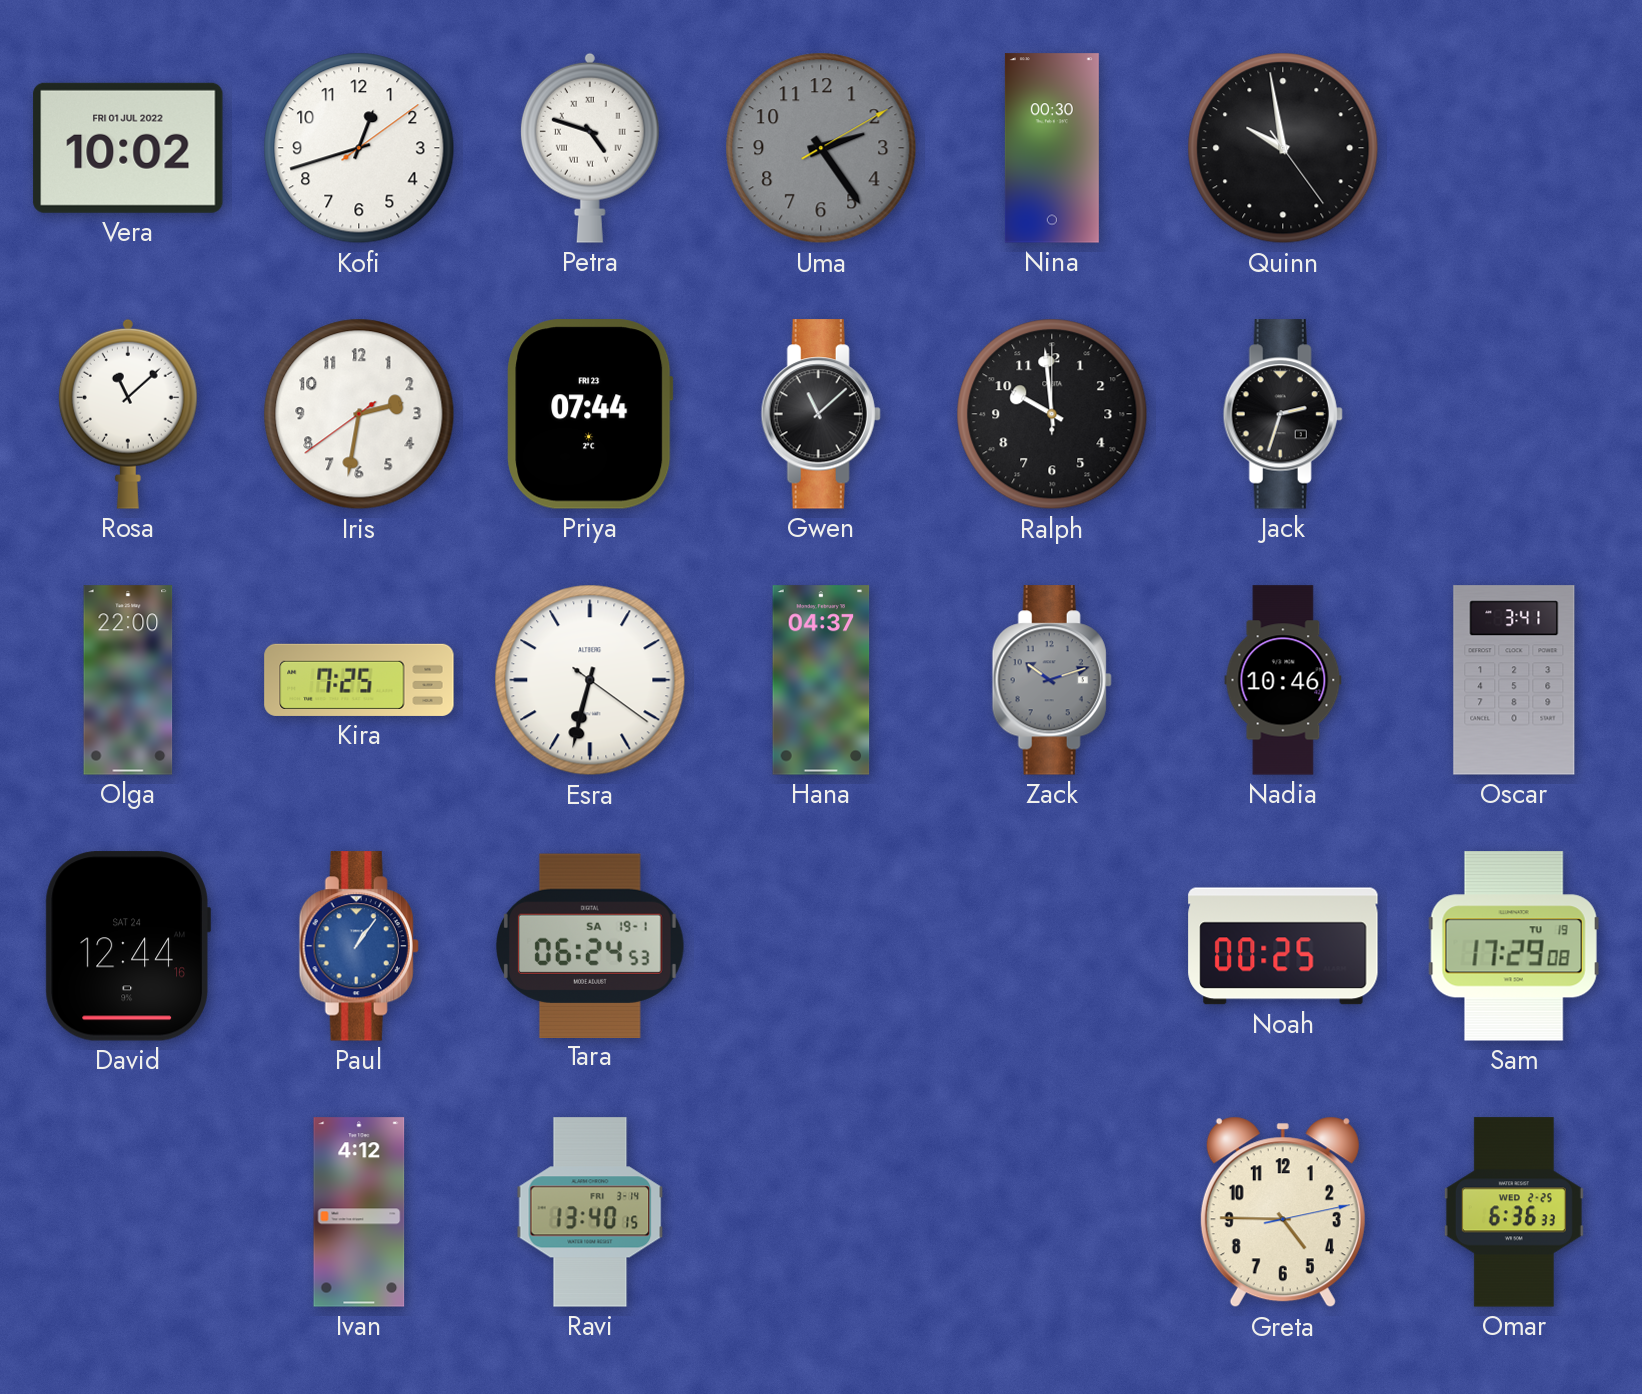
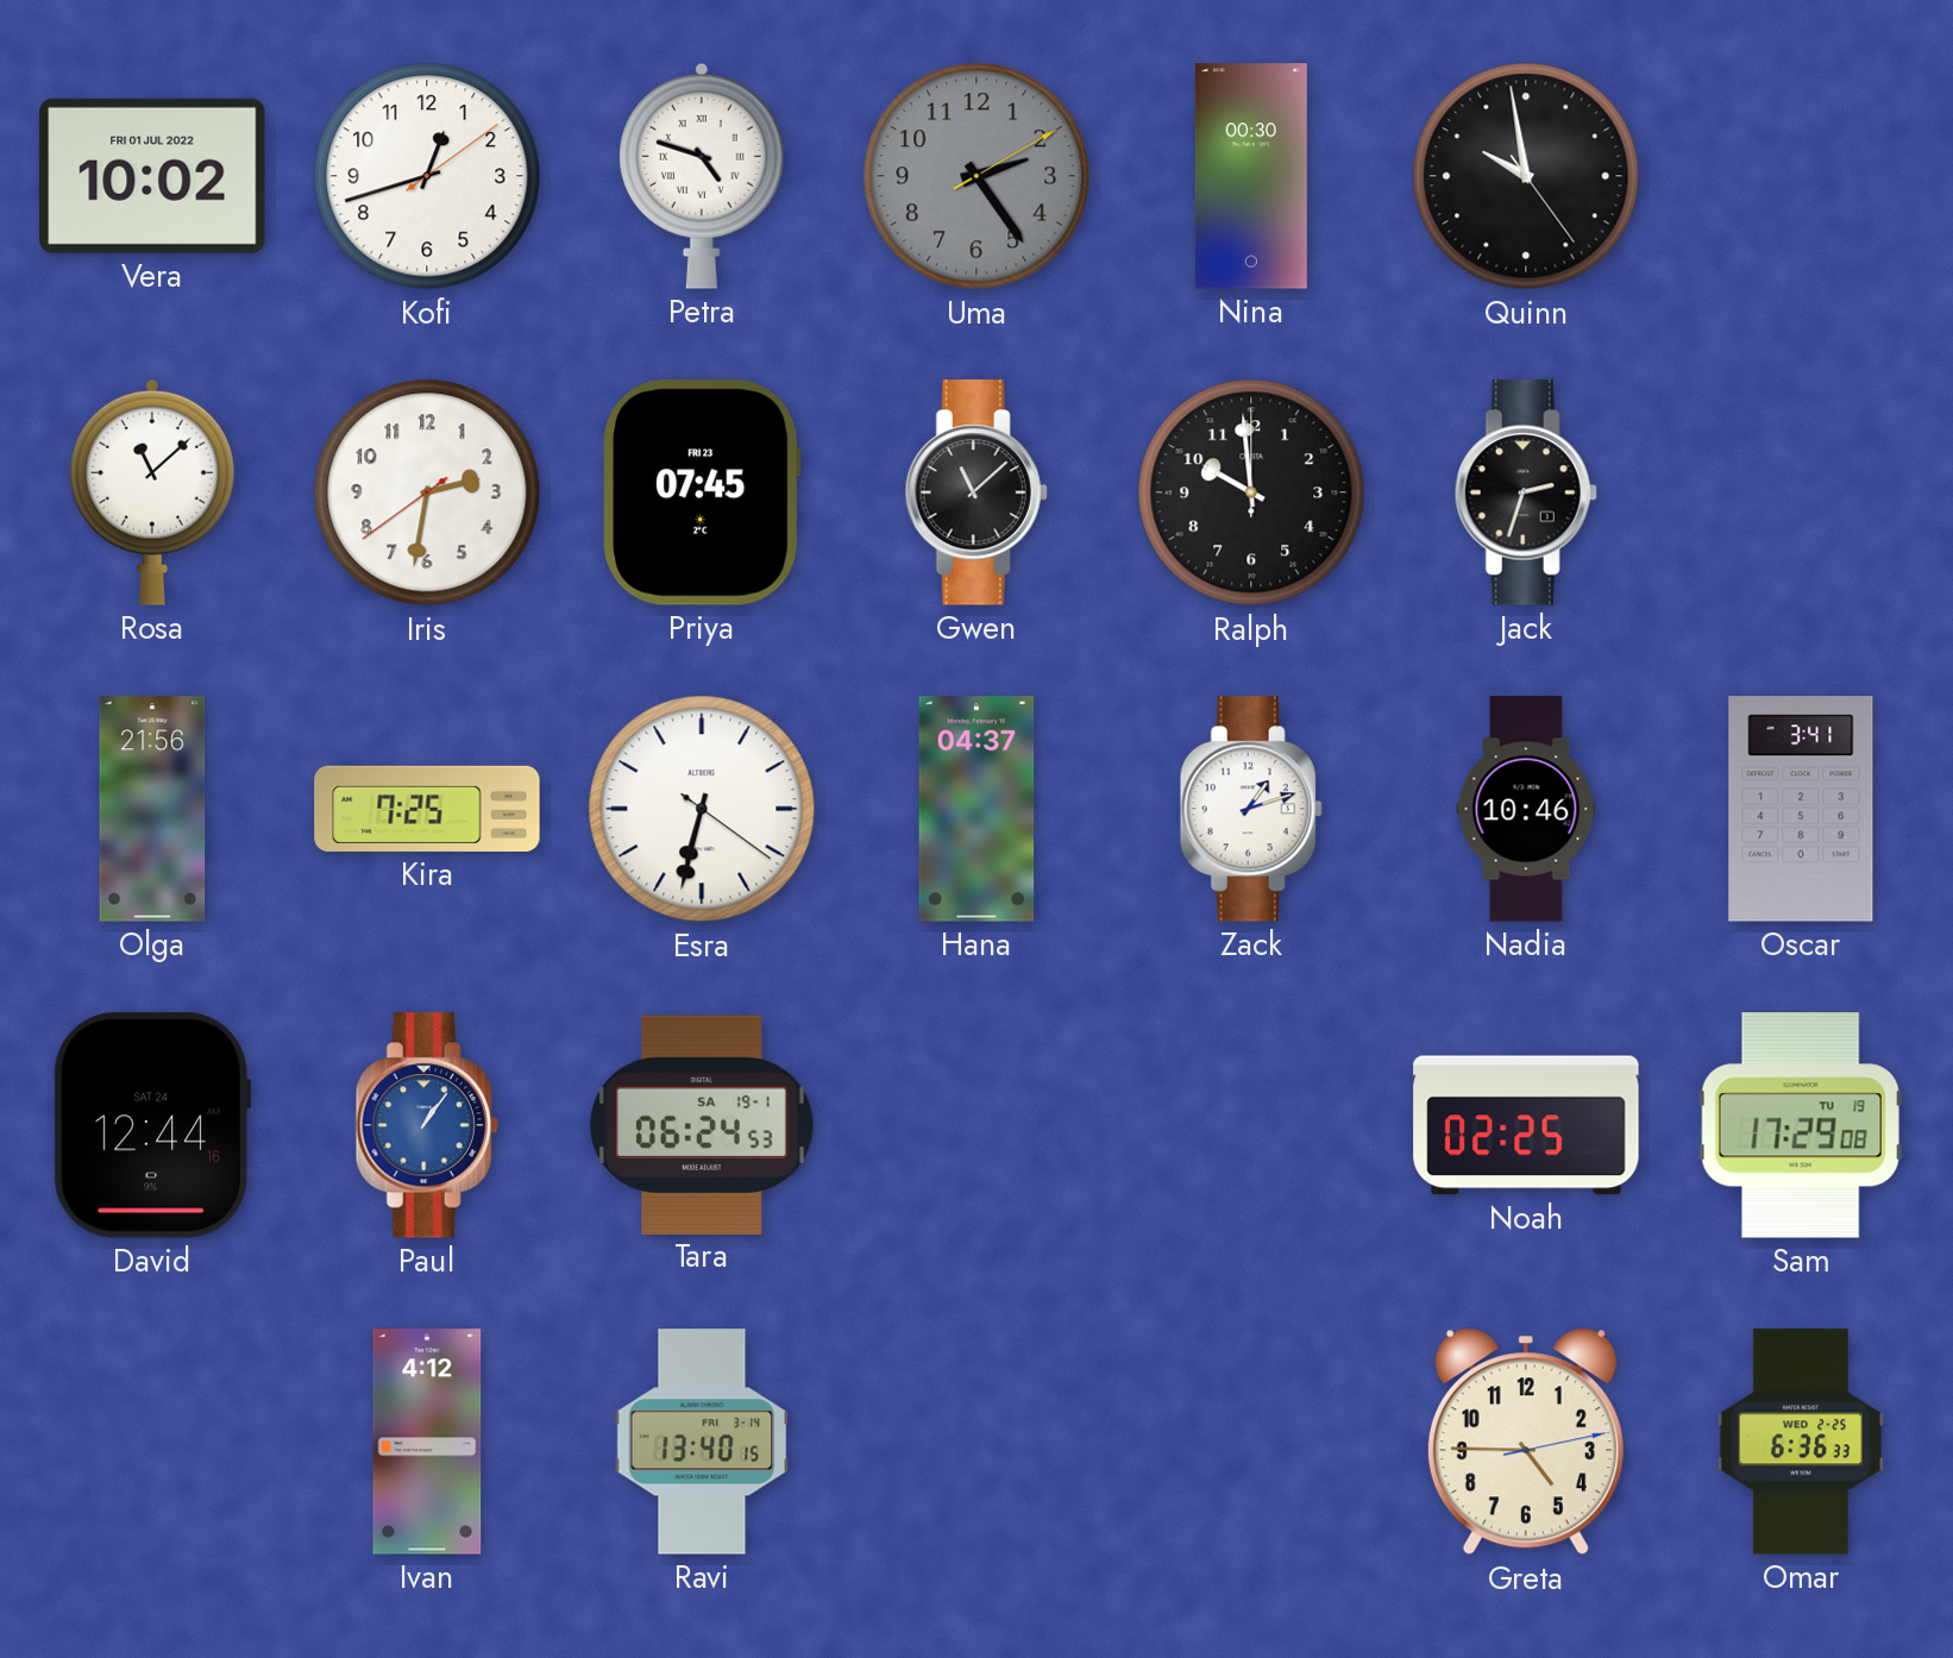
Priya: 07:44 -> 07:45
Olga: 22:00 -> 21:56
Zack: 10:12 -> 1:12
Zack dial: grey -> white
Noah: 00:25 -> 02:25
